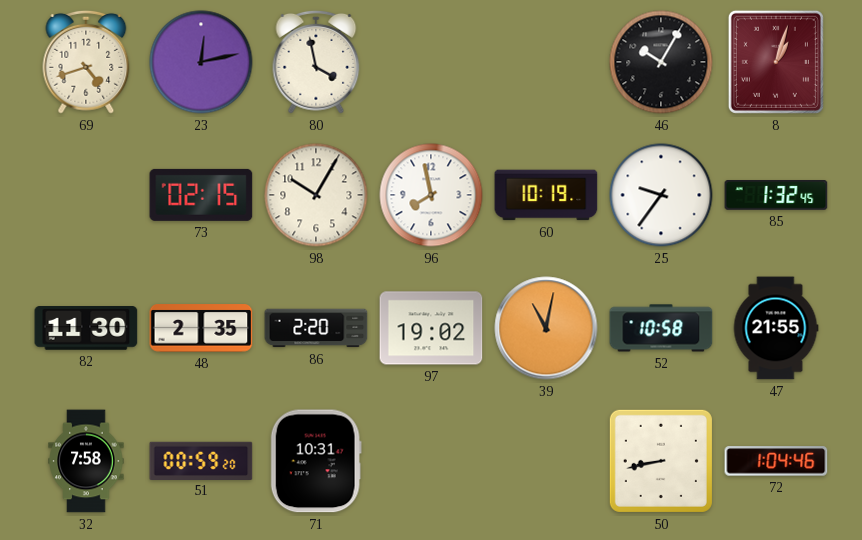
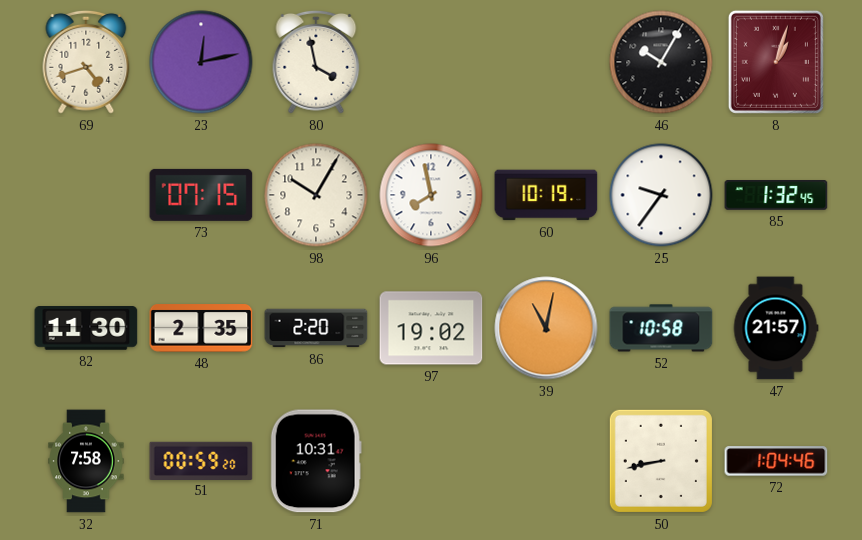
73: 02:15 -> 07:15
47: 21:55 -> 21:57
